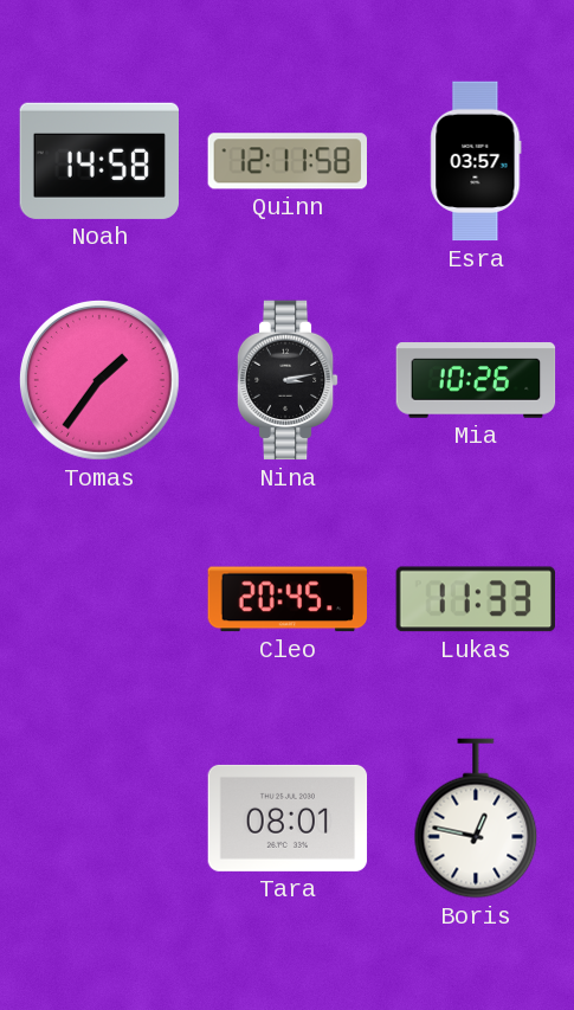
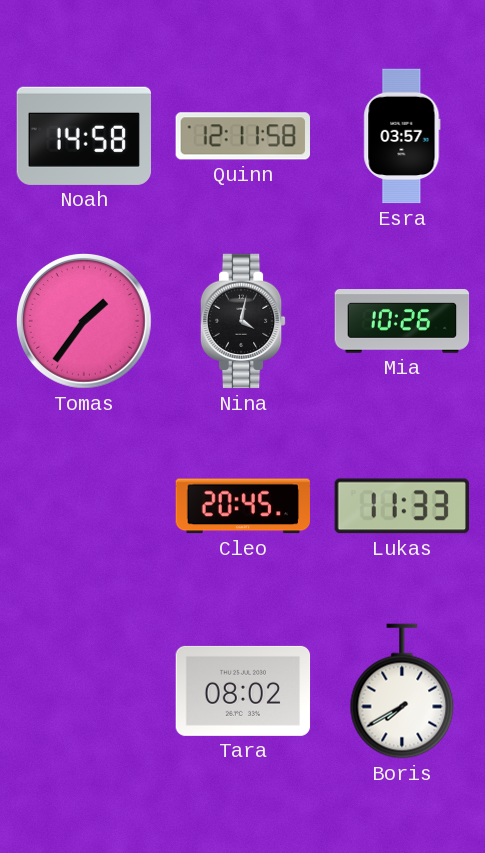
Nina: 3:13 -> 4:02
Tara: 08:01 -> 08:02
Boris: 12:47 -> 7:40
